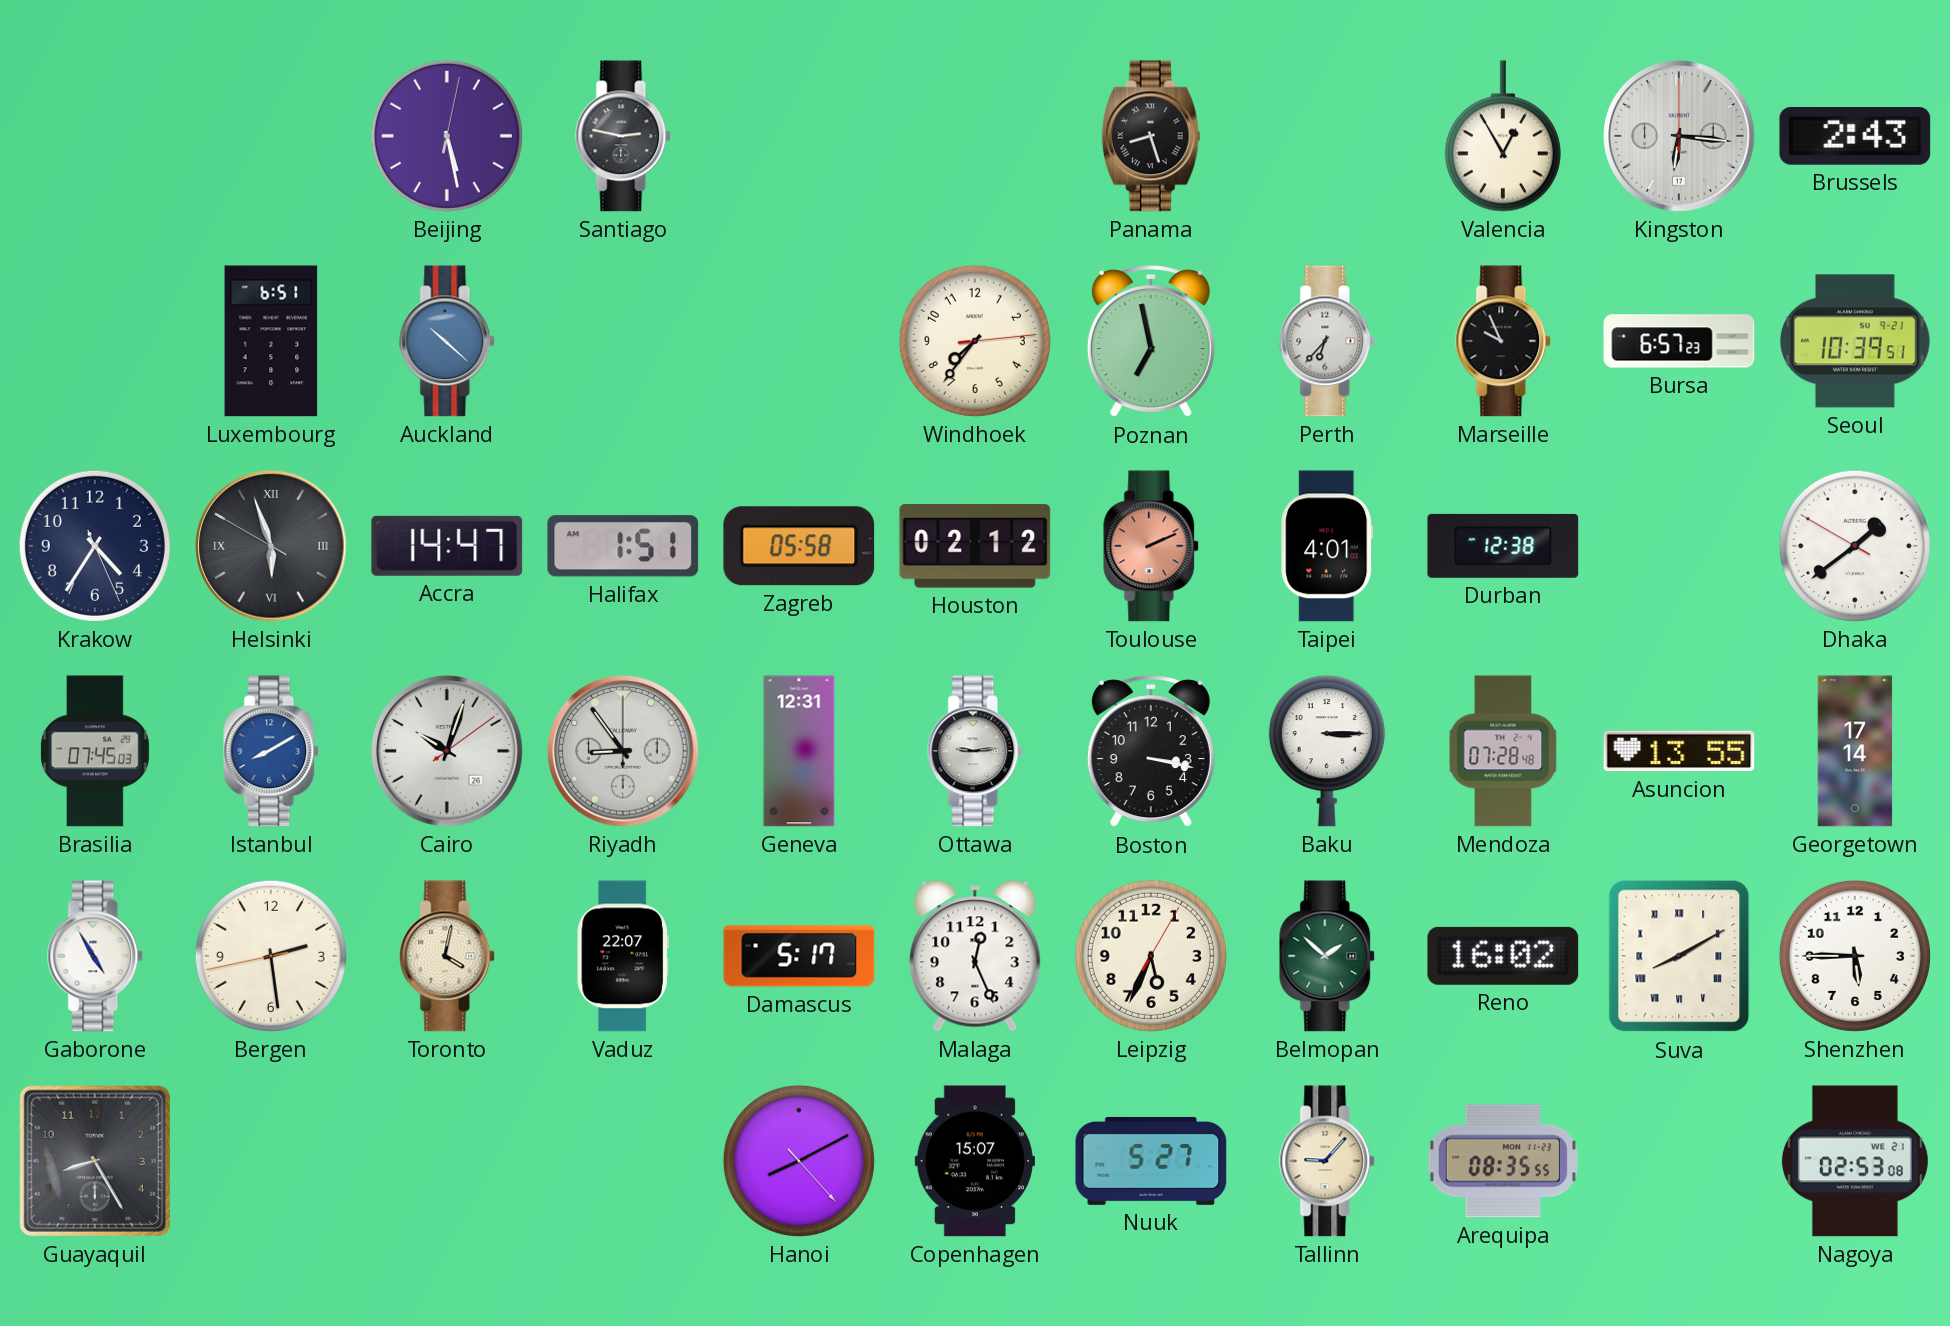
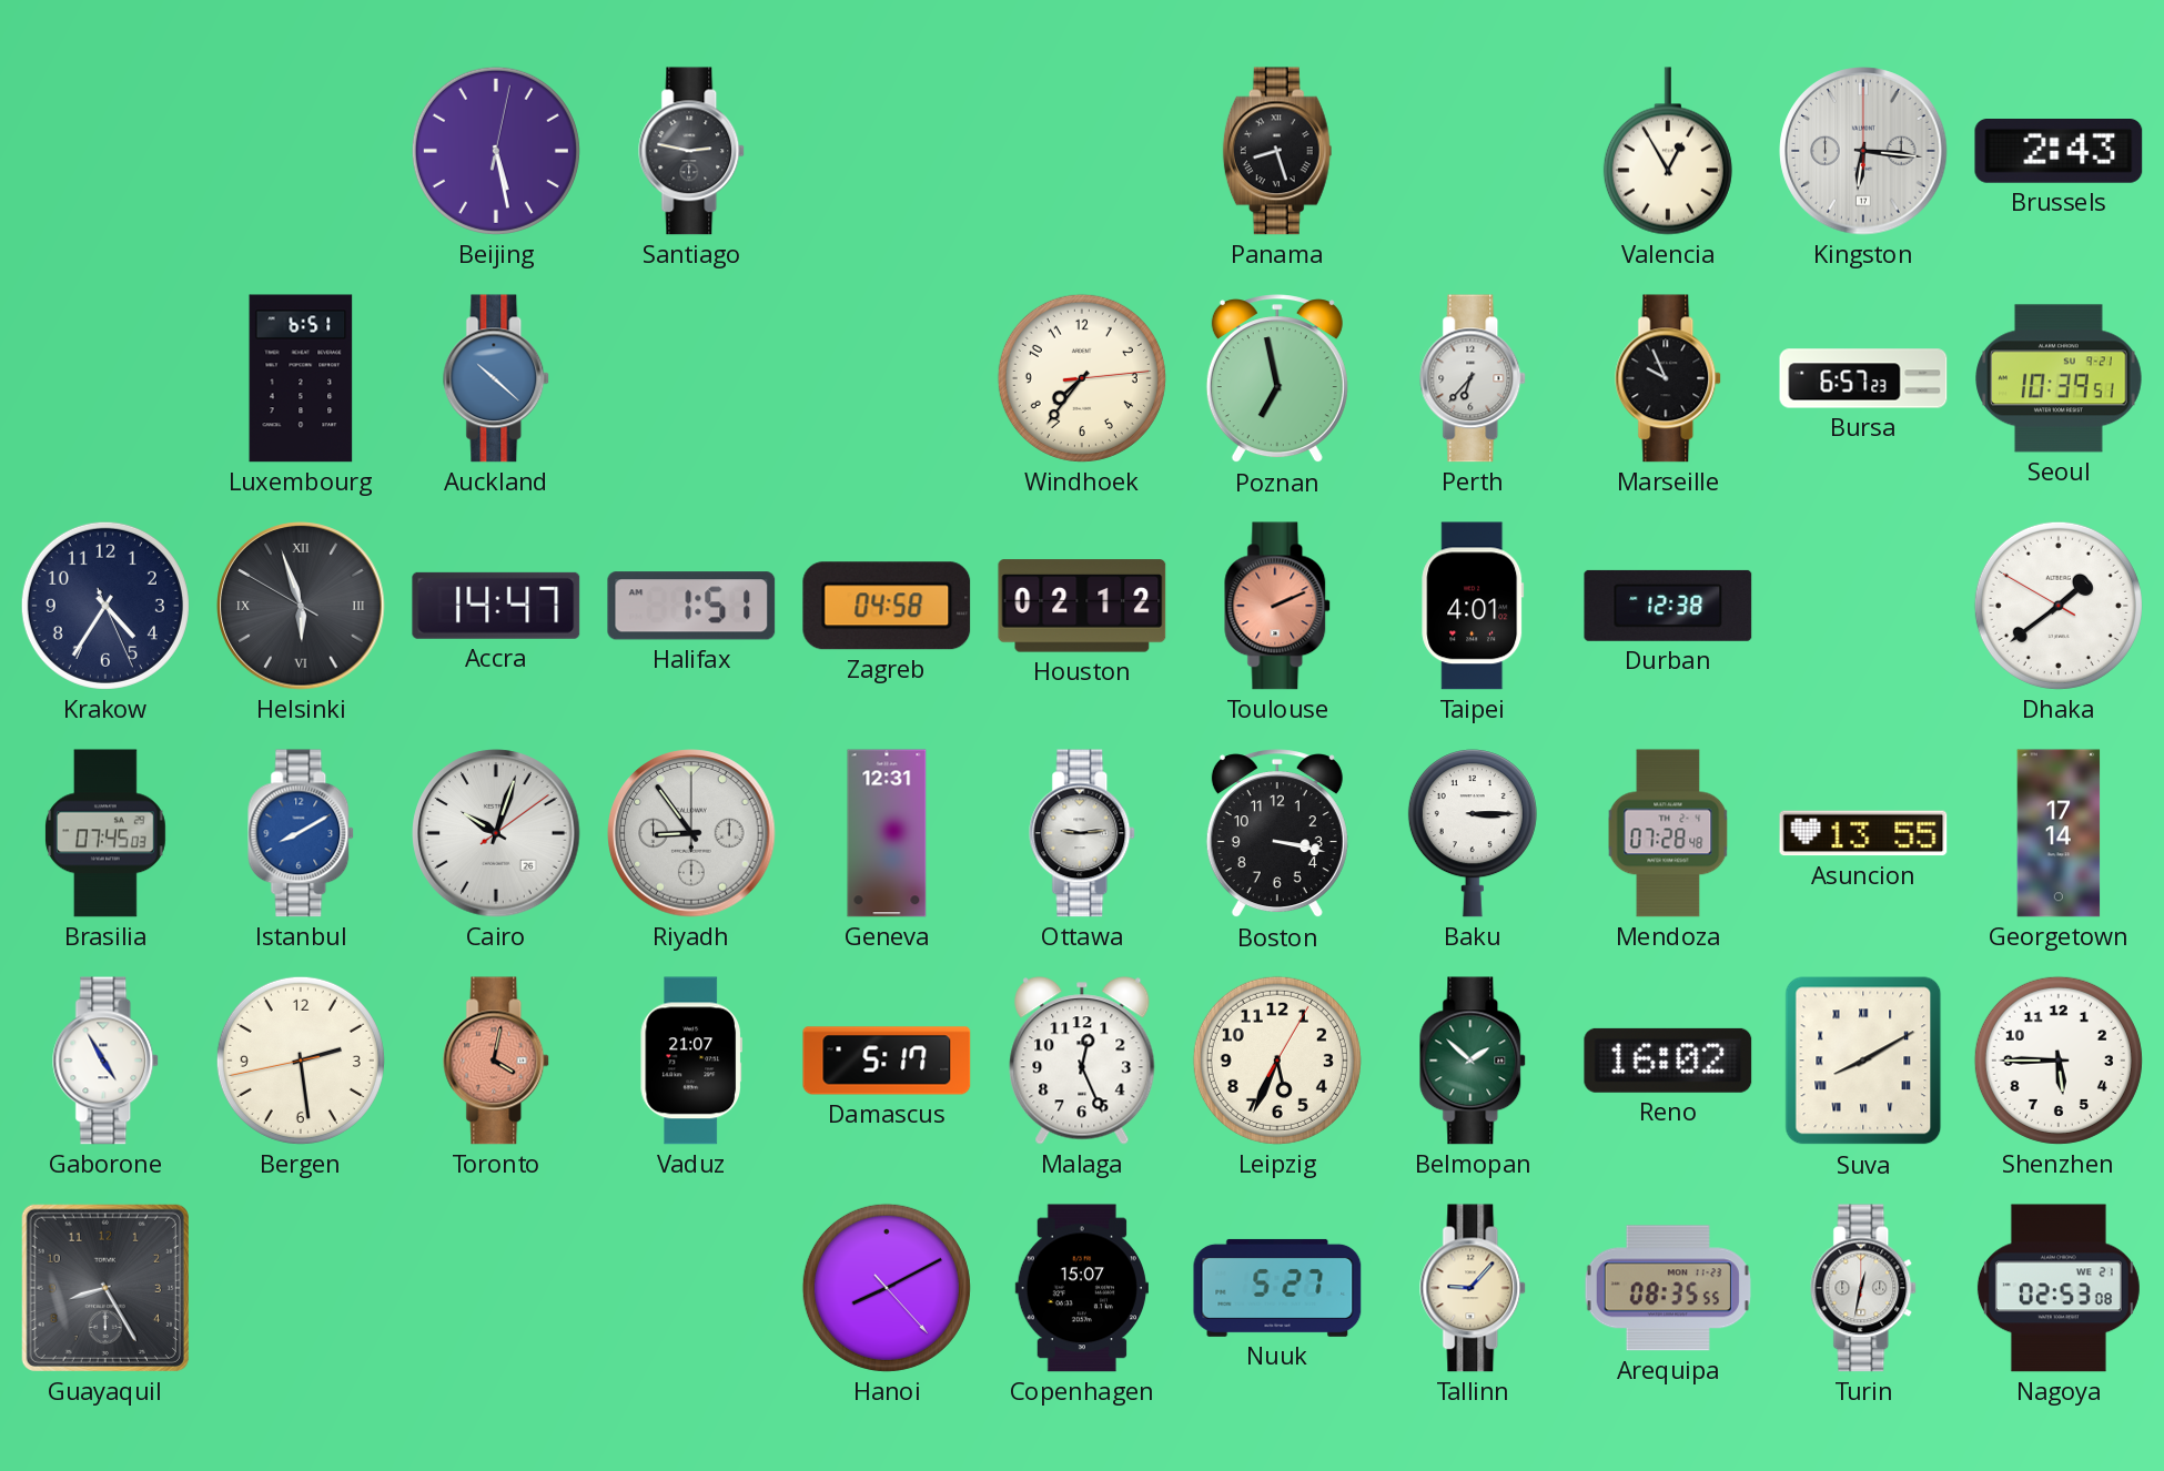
Zagreb: 05:58 -> 04:58
Toronto dial: cream -> salmon
Vaduz: 22:07 -> 21:07
Turin: none -> 12:32
